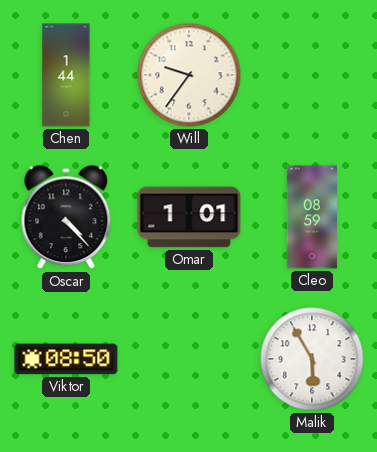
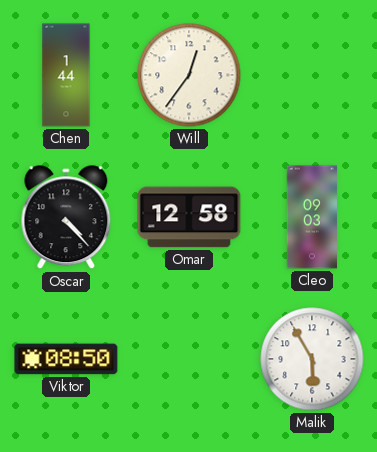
Will: 9:36 -> 12:36
Omar: 1:01 -> 12:58
Cleo: 08:59 -> 09:03
